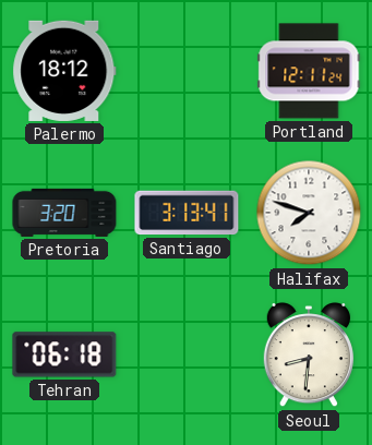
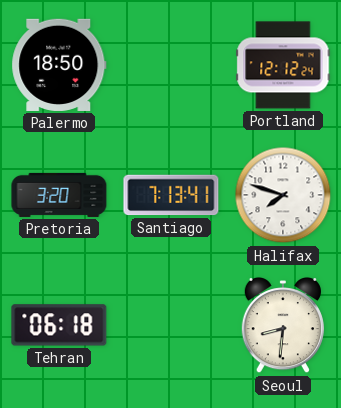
Palermo: 18:12 -> 18:50
Portland: 12:11 -> 12:12
Santiago: 3:13 -> 7:13
